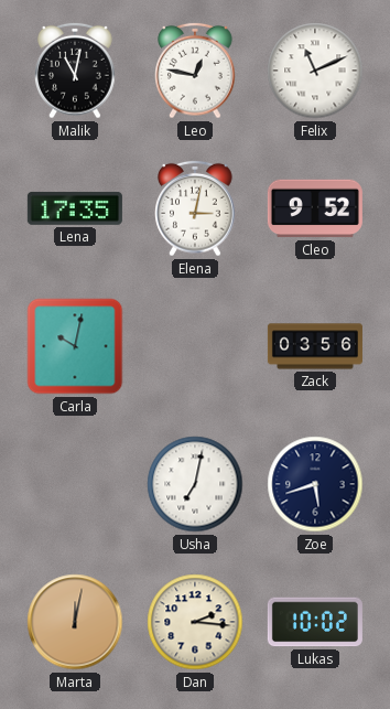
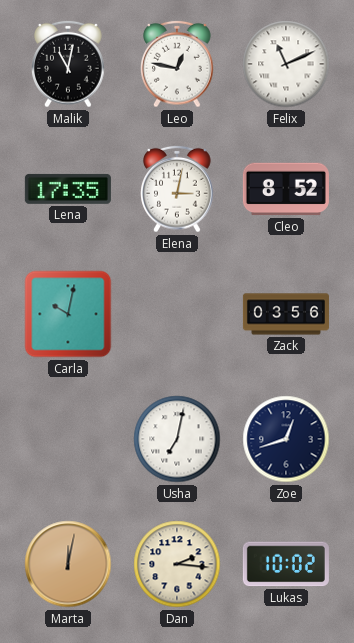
Cleo: 9:52 -> 8:52
Zoe: 5:42 -> 12:42
